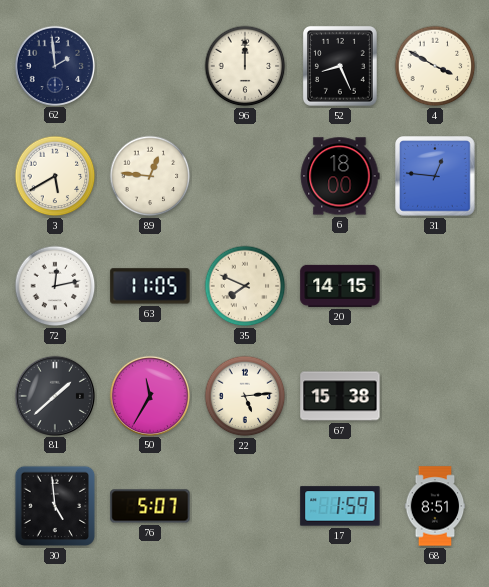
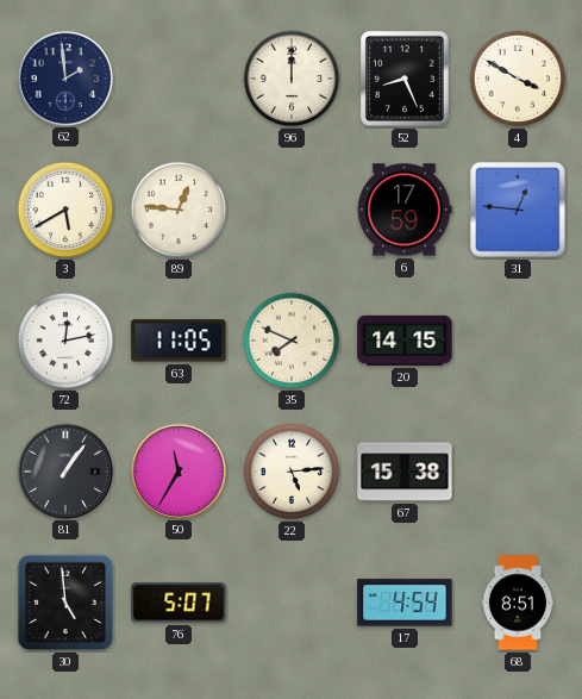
6: 18:00 -> 17:59
81: 1:38 -> 1:06
17: 1:59 -> 4:54
